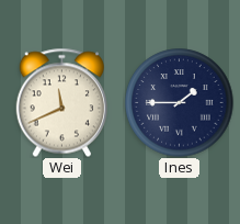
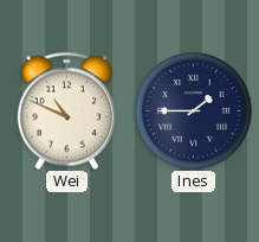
Wei: 11:41 -> 10:49
